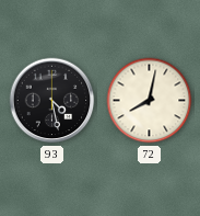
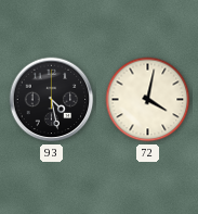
72: 8:02 -> 4:02
